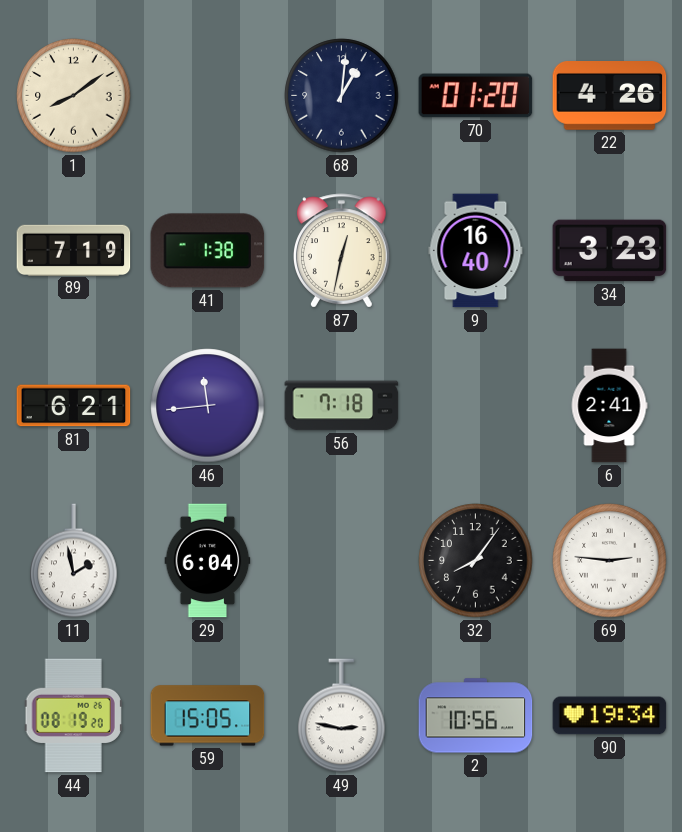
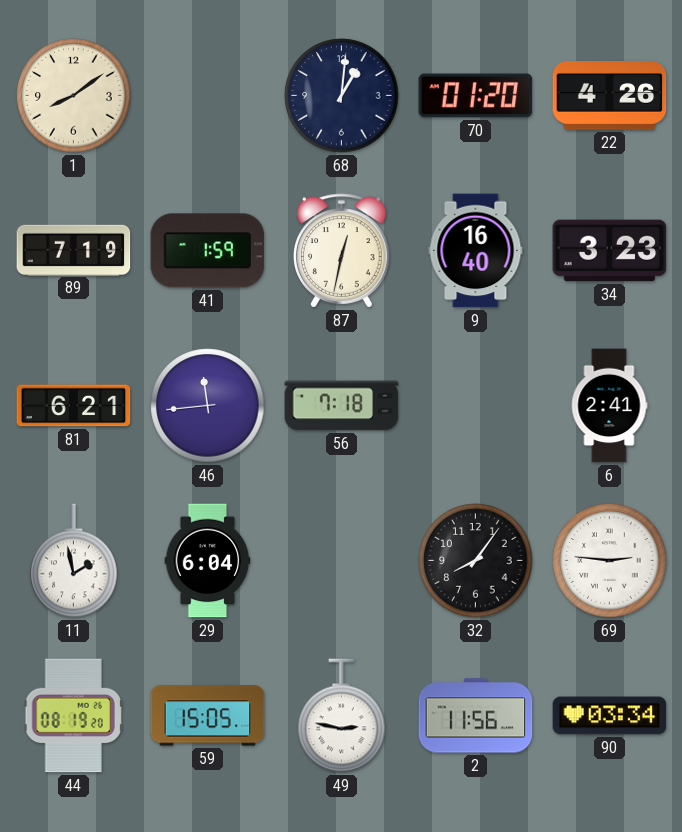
41: 1:38 -> 1:59
2: 10:56 -> 11:56
90: 19:34 -> 03:34
